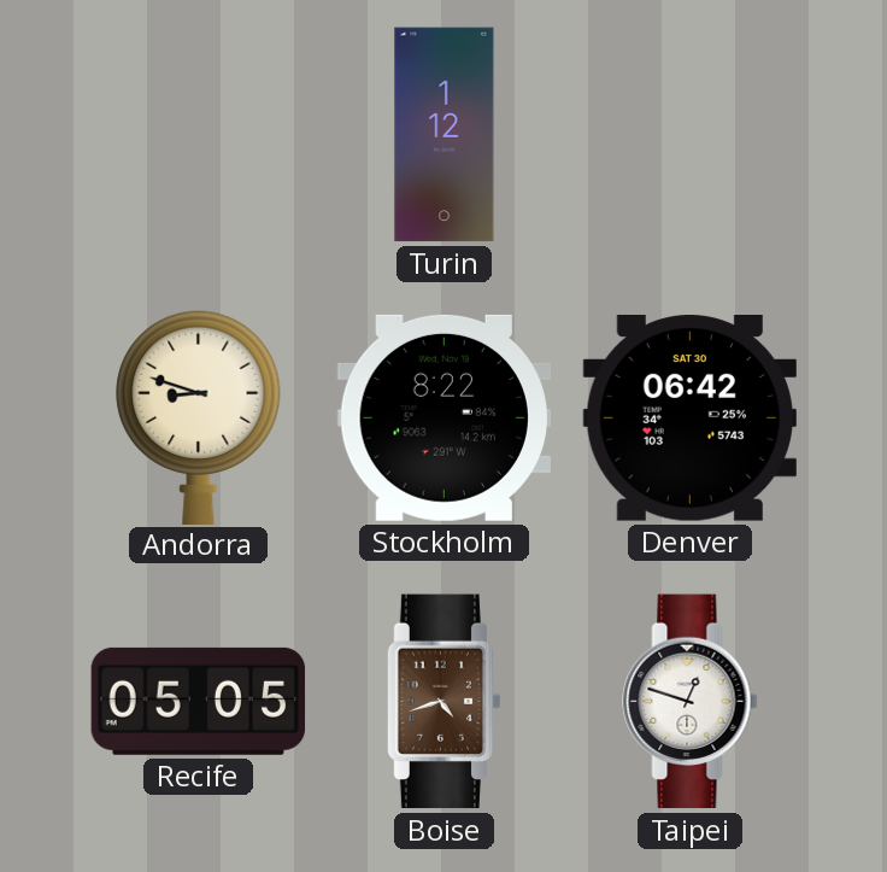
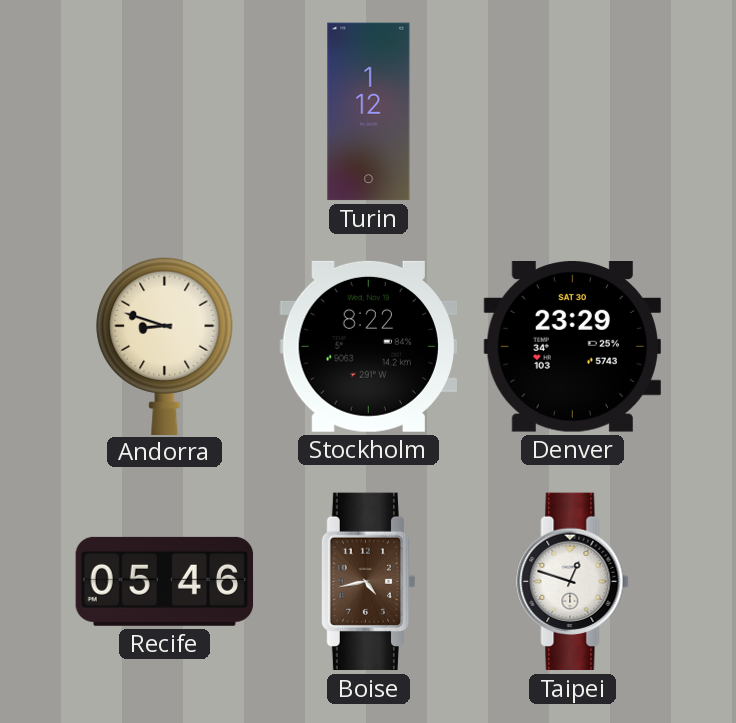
Denver: 06:42 -> 23:29
Recife: 05:05 -> 05:46
Boise: 4:42 -> 4:43
